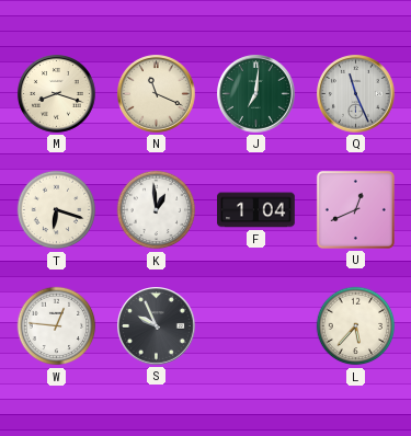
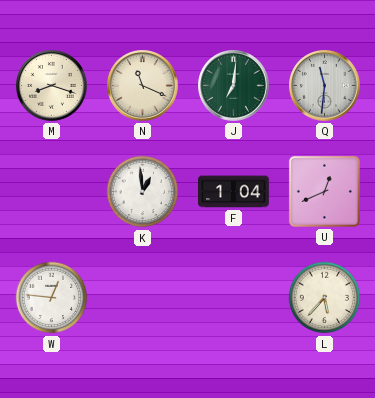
Q: 11:26 -> 11:31
T: 6:18 -> none
S: 9:56 -> none
